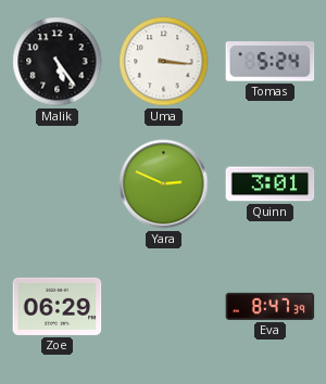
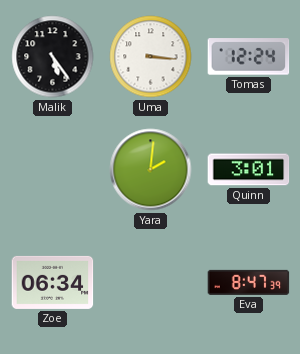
Tomas: 5:24 -> 12:24
Yara: 2:49 -> 2:01
Zoe: 06:29 -> 06:34
